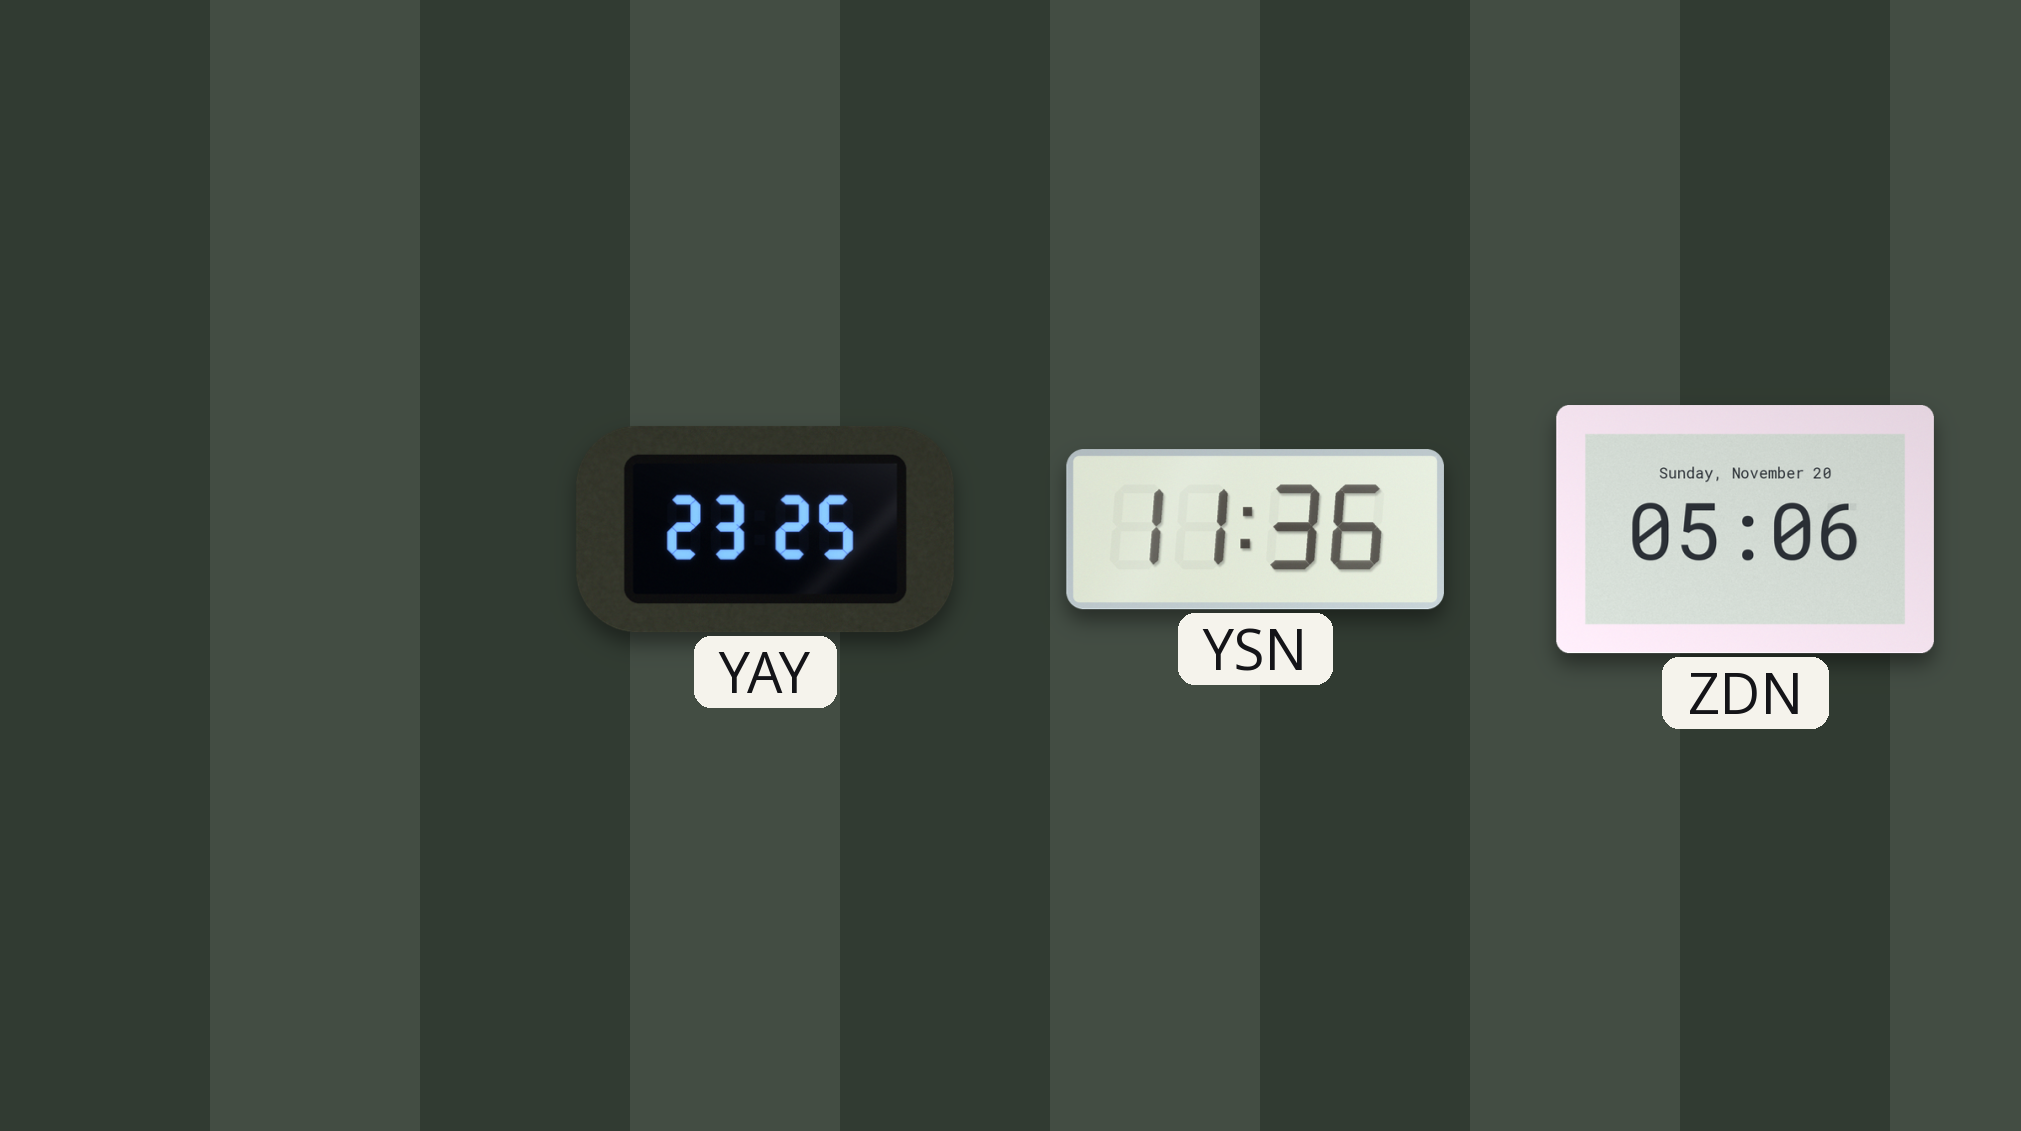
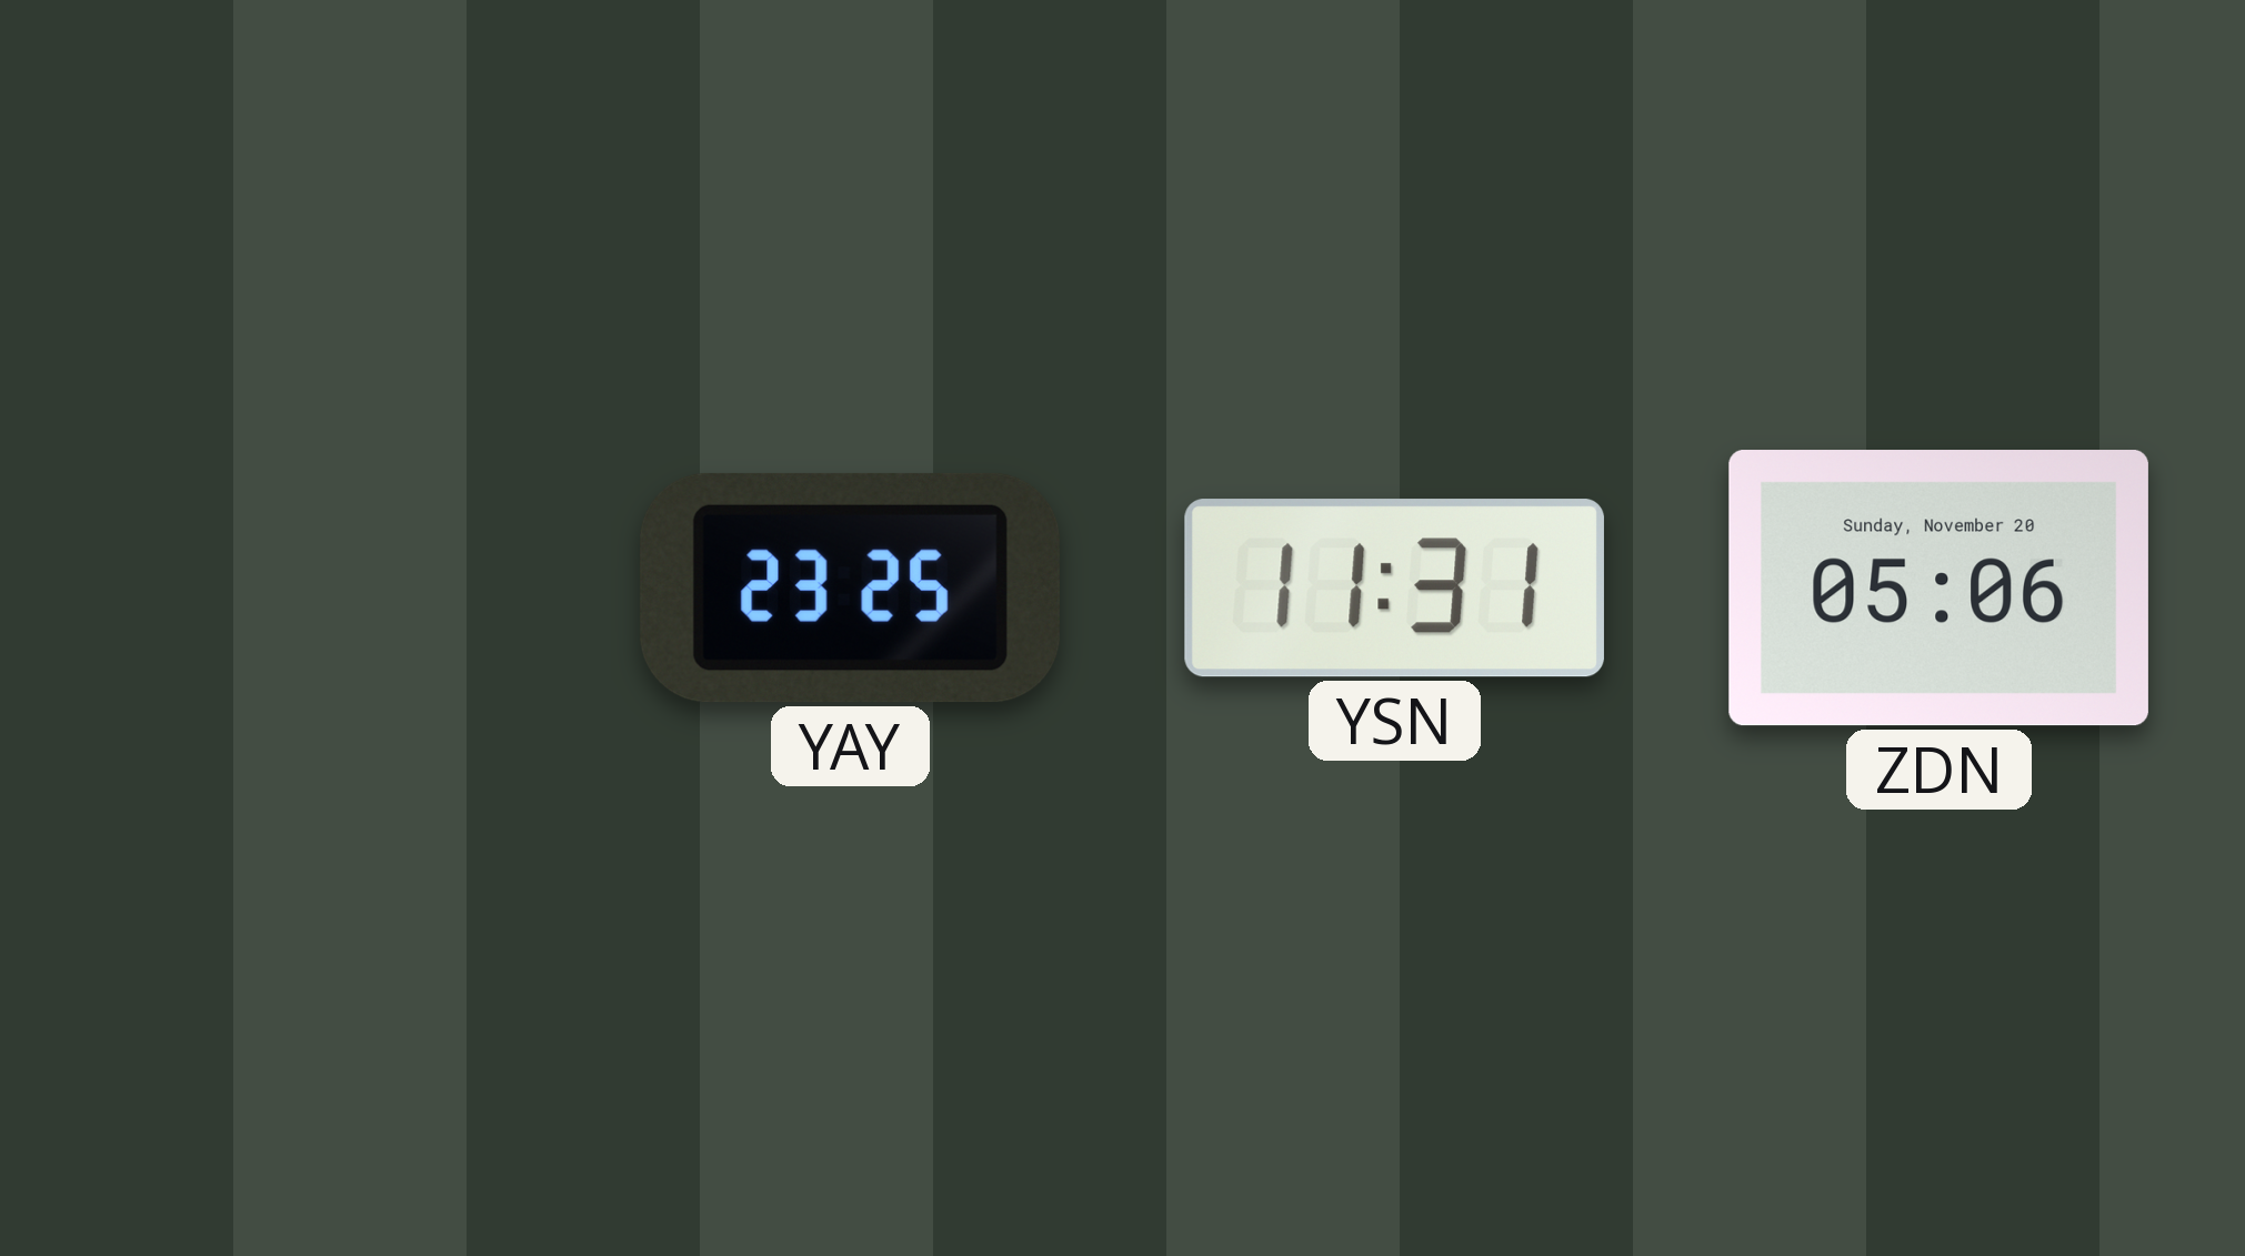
YSN: 11:36 -> 11:31
